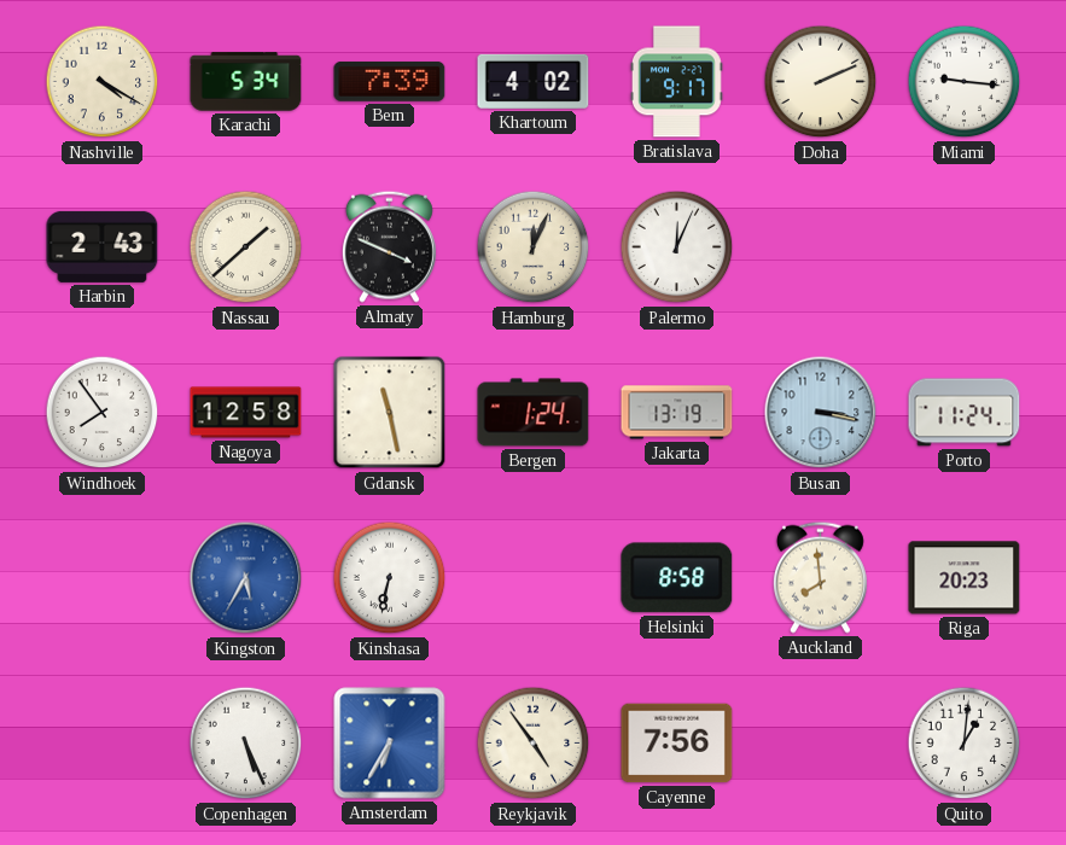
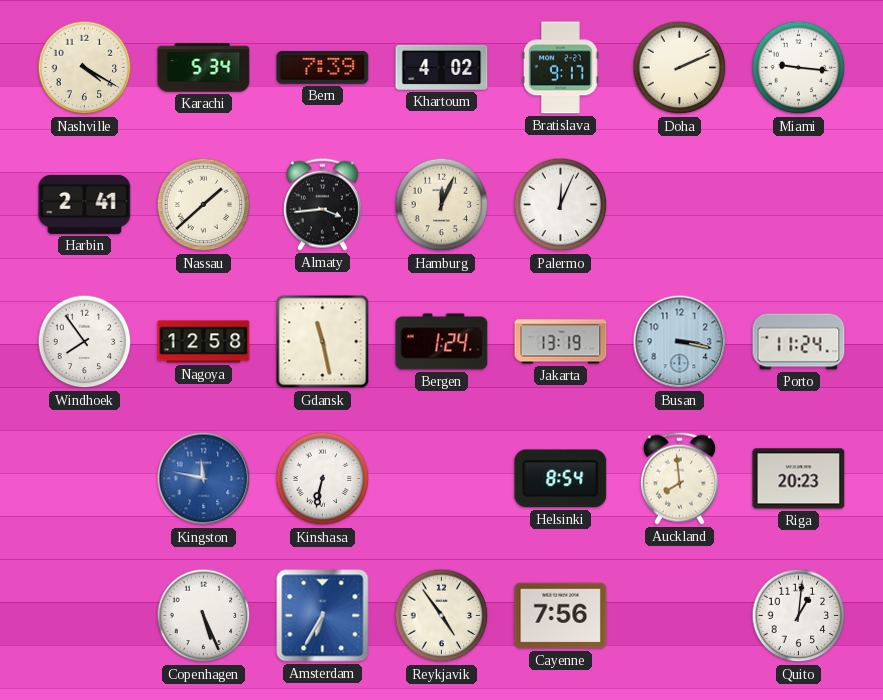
Harbin: 2:43 -> 2:41
Almaty: 3:49 -> 3:44
Kingston: 5:35 -> 11:47
Helsinki: 8:58 -> 8:54
